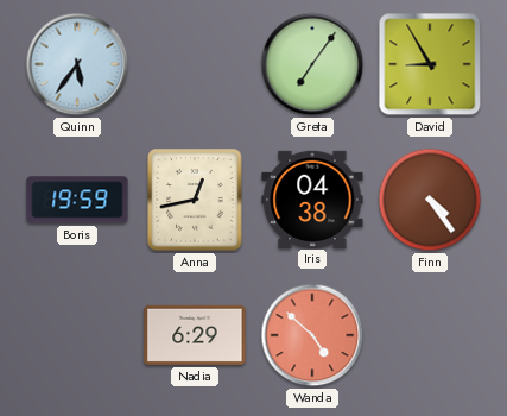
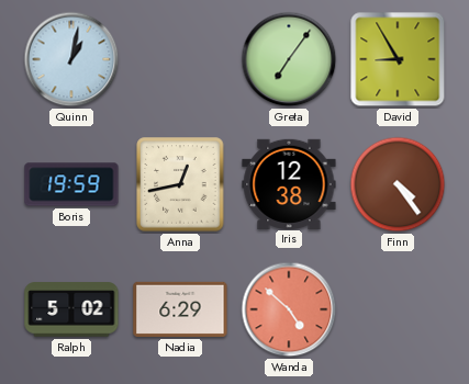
Quinn: 5:36 -> 1:02
Iris: 04:38 -> 12:38
Ralph: none -> 5:02
